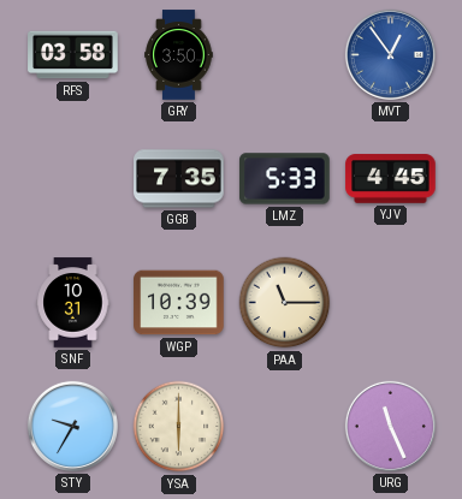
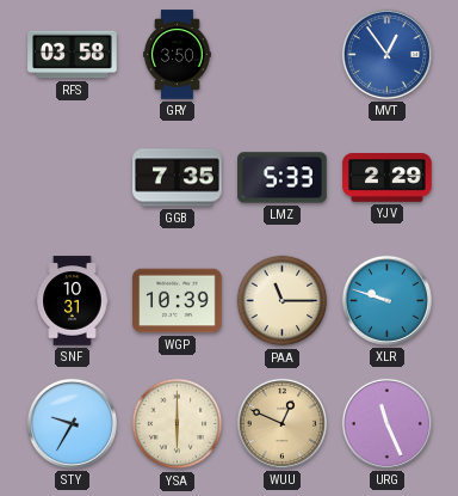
YJV: 4:45 -> 2:29
XLR: none -> 9:48
WUU: none -> 12:49
